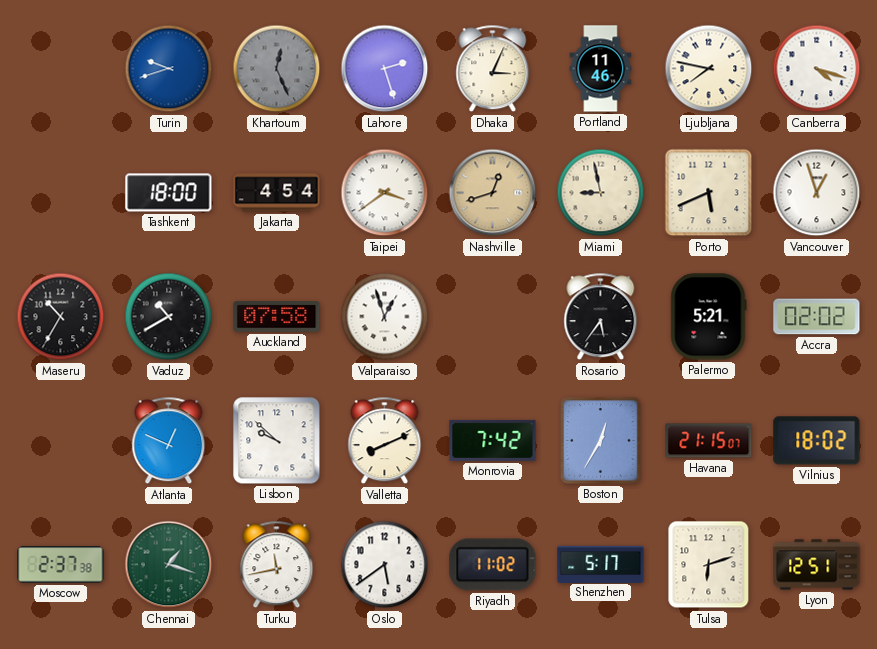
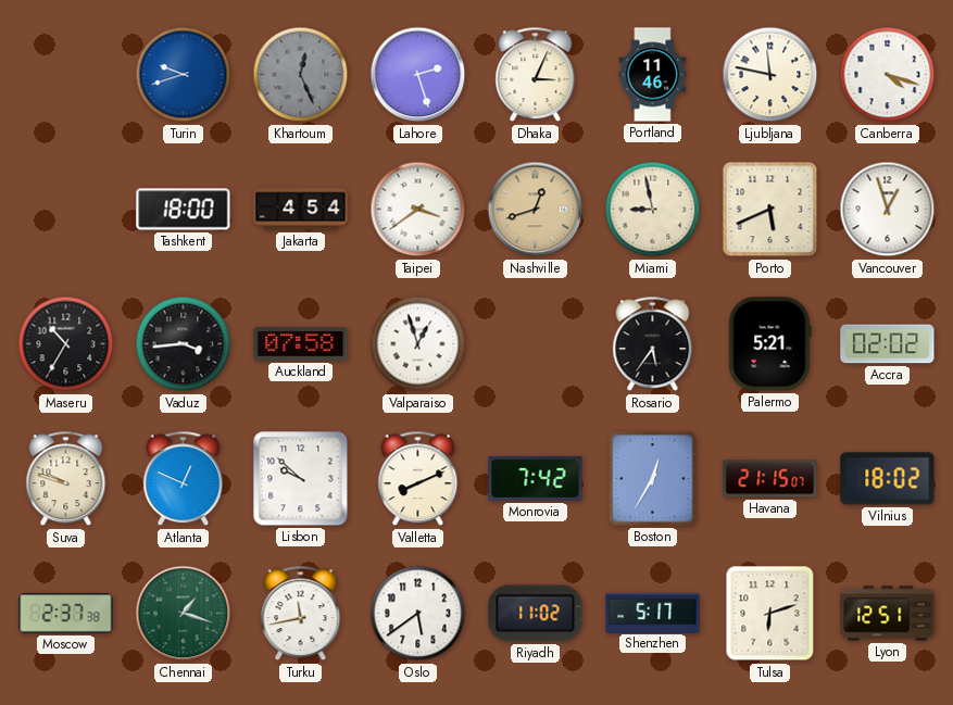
Ljubljana: 7:47 -> 11:47
Vaduz: 10:40 -> 3:44
Suva: none -> 9:48
